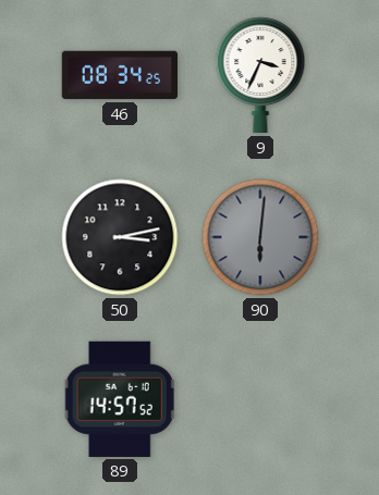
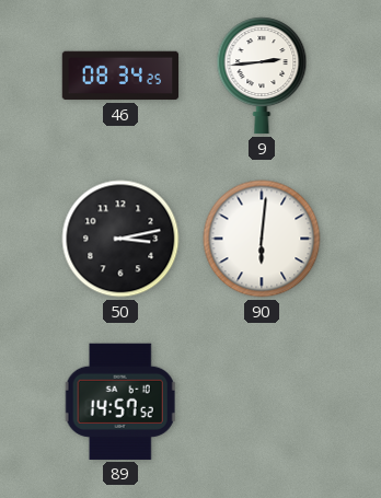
9: 3:34 -> 2:44
90 dial: grey -> white
